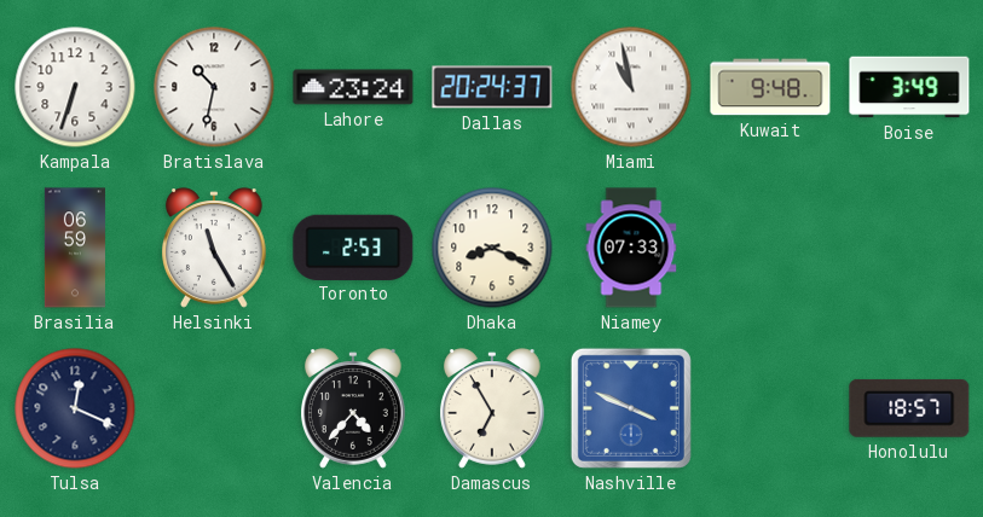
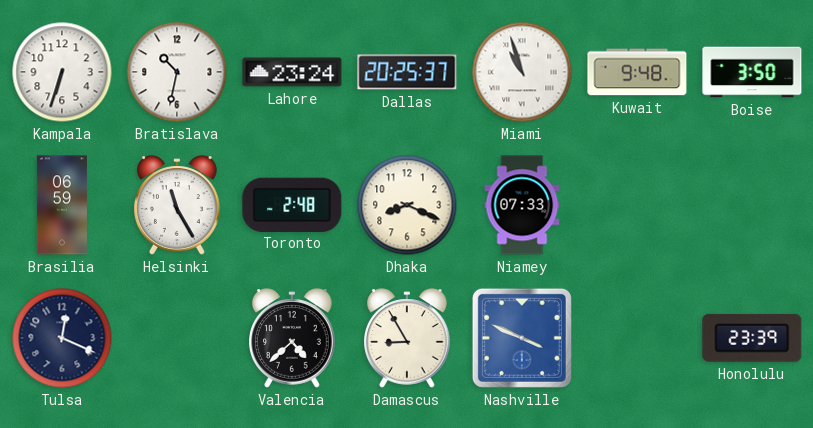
Dallas: 20:24 -> 20:25
Miami: 10:58 -> 10:57
Boise: 3:49 -> 3:50
Toronto: 2:53 -> 2:48
Valencia: 4:37 -> 4:38
Damascus: 6:55 -> 8:55
Honolulu: 18:57 -> 23:39
